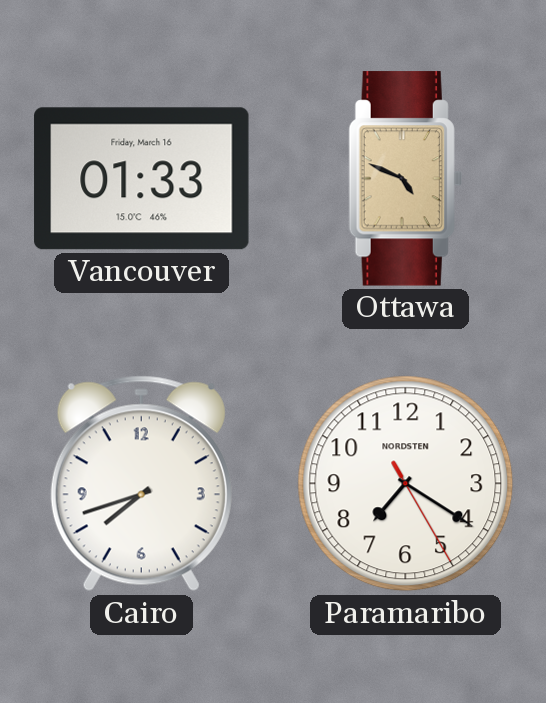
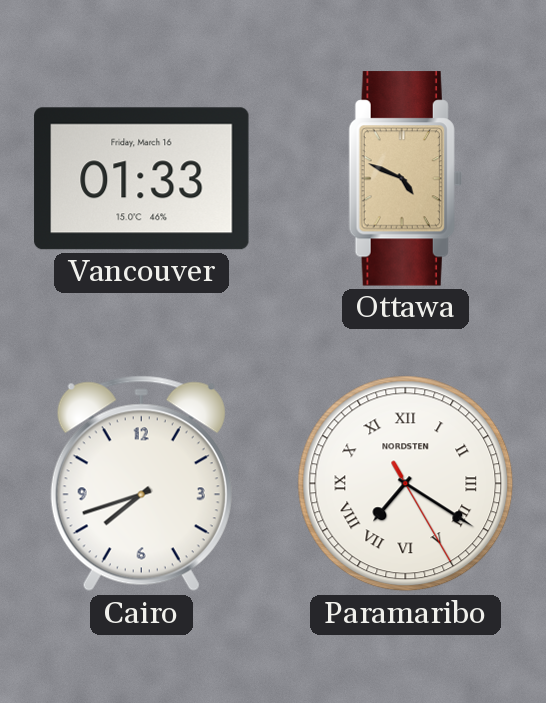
Paramaribo numerals: Arabic -> Roman
